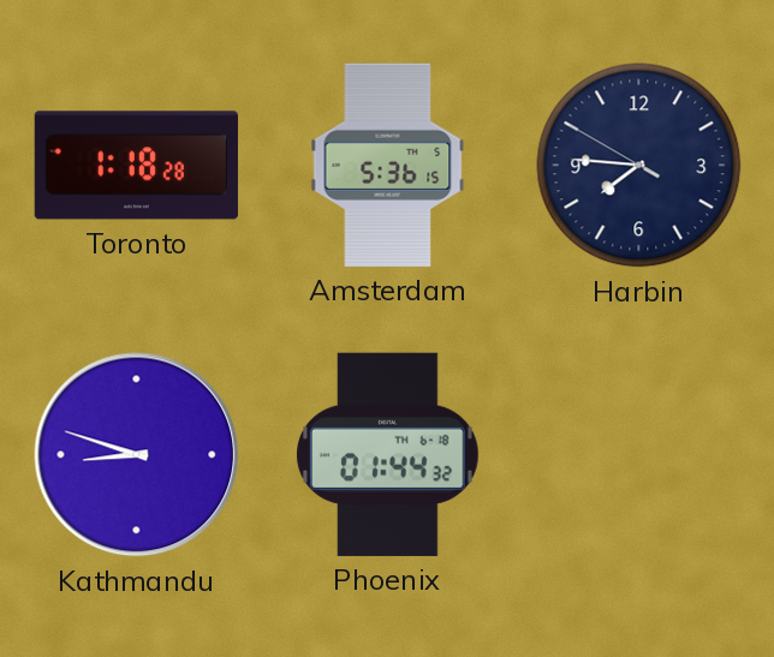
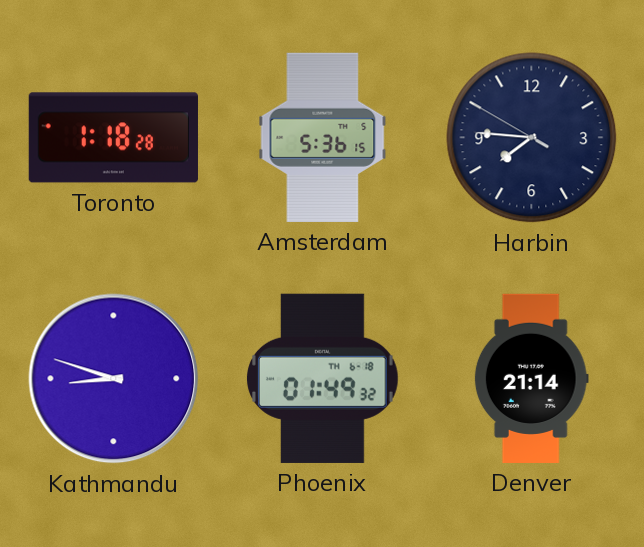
Phoenix: 01:44 -> 01:49
Denver: none -> 21:14
